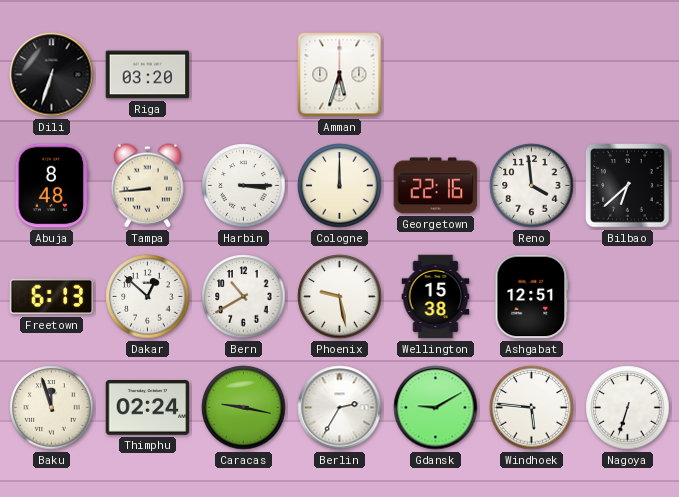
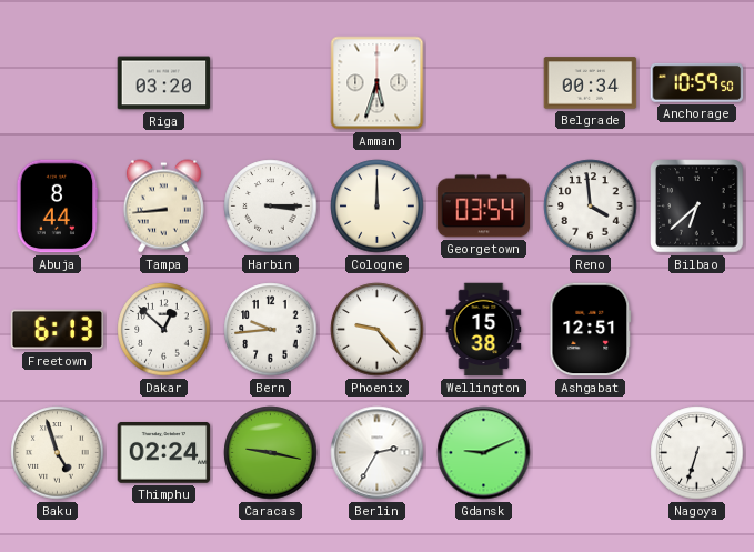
Dili: 6:33 -> none
Belgrade: none -> 00:34
Anchorage: none -> 10:59
Abuja: 8:48 -> 8:44
Georgetown: 22:16 -> 03:54
Bern: 10:40 -> 9:44
Phoenix: 9:28 -> 9:23
Baku: 11:57 -> 4:57
Gdansk: 9:10 -> 9:11
Windhoek: 5:46 -> none
